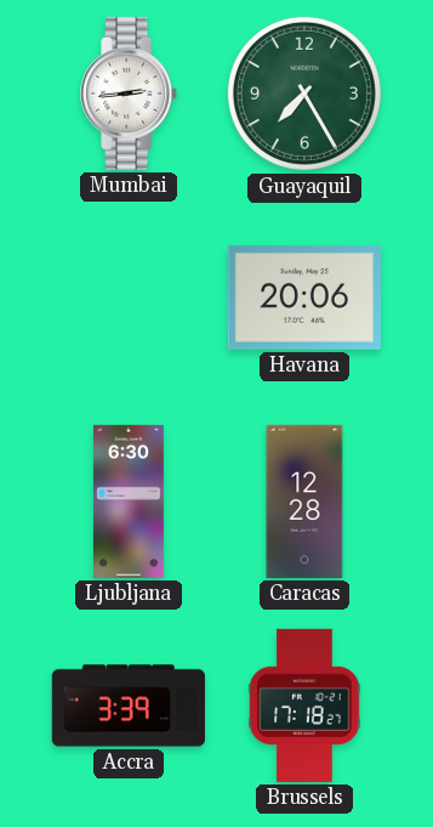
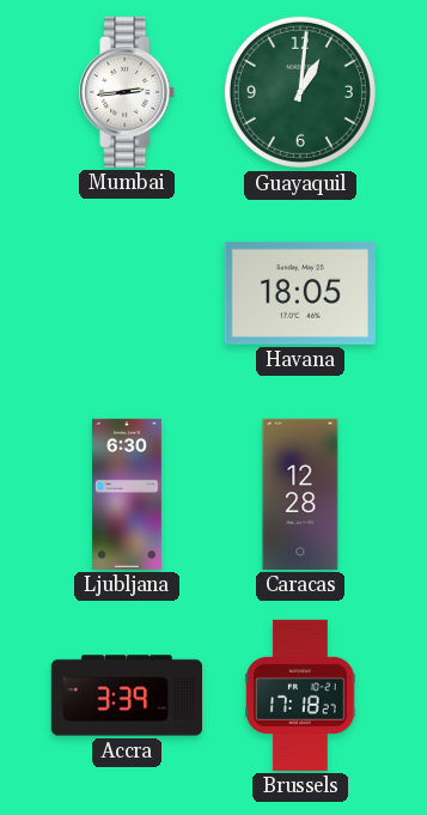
Guayaquil: 7:25 -> 1:01
Havana: 20:06 -> 18:05
